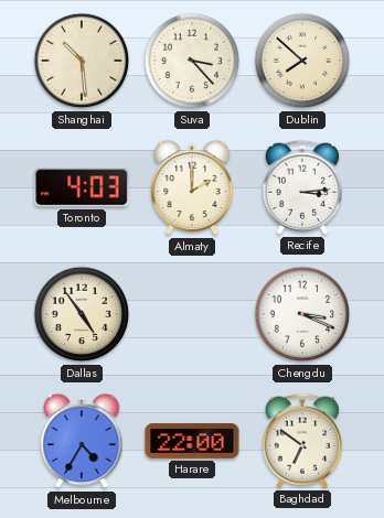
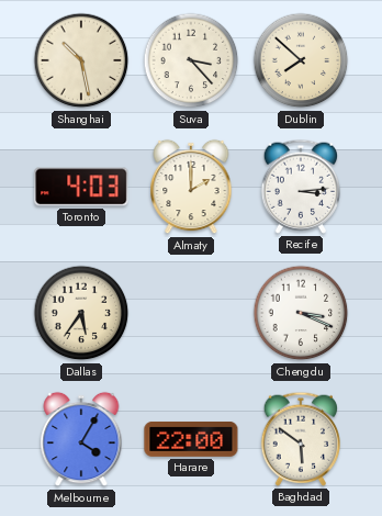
Shanghai: 10:29 -> 10:28
Dallas: 4:54 -> 5:36
Melbourne: 4:35 -> 4:05
Baghdad: 6:51 -> 5:51
